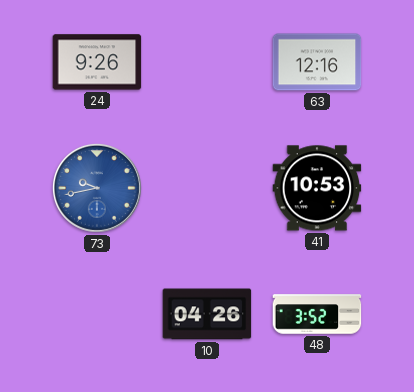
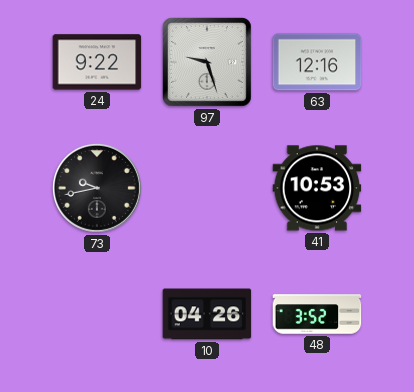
24: 9:26 -> 9:22
97: none -> 9:27
73 dial: blue -> black
